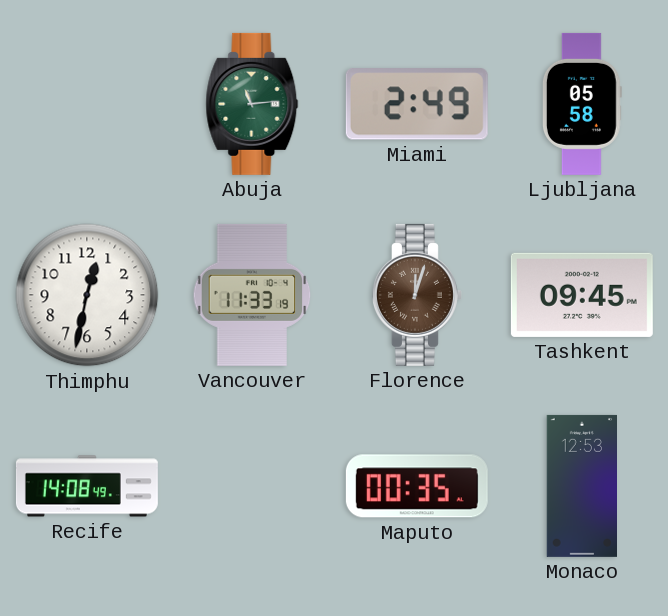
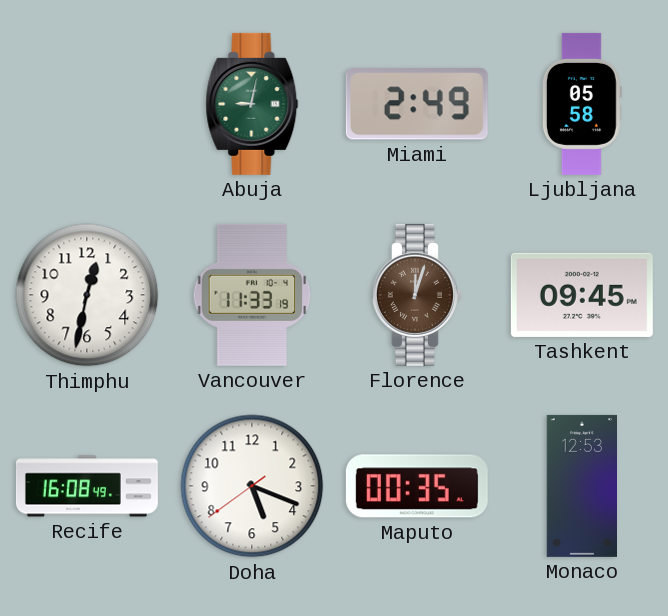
Abuja: 11:14 -> 9:02
Recife: 14:08 -> 16:08
Doha: none -> 5:18
